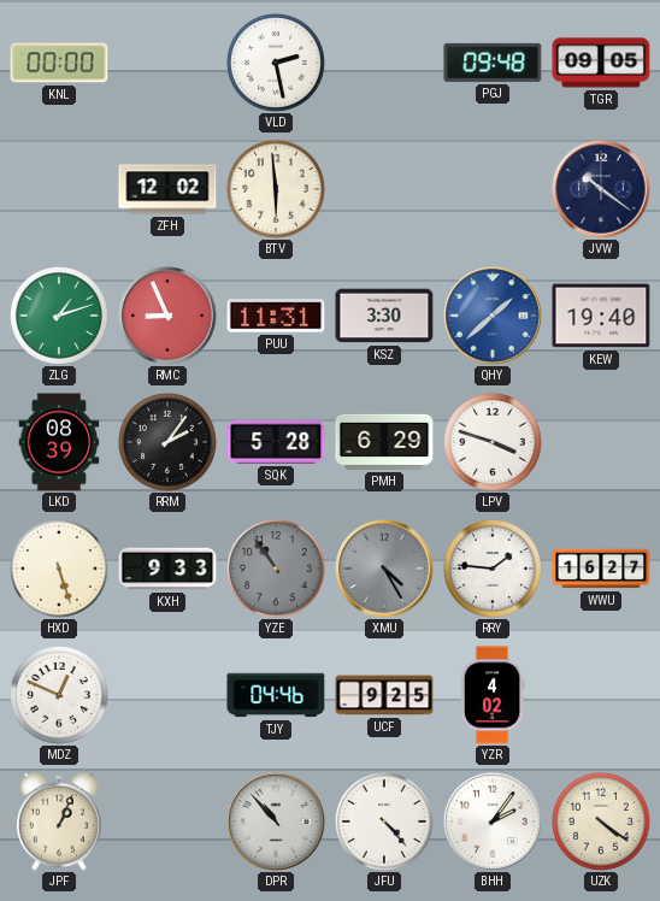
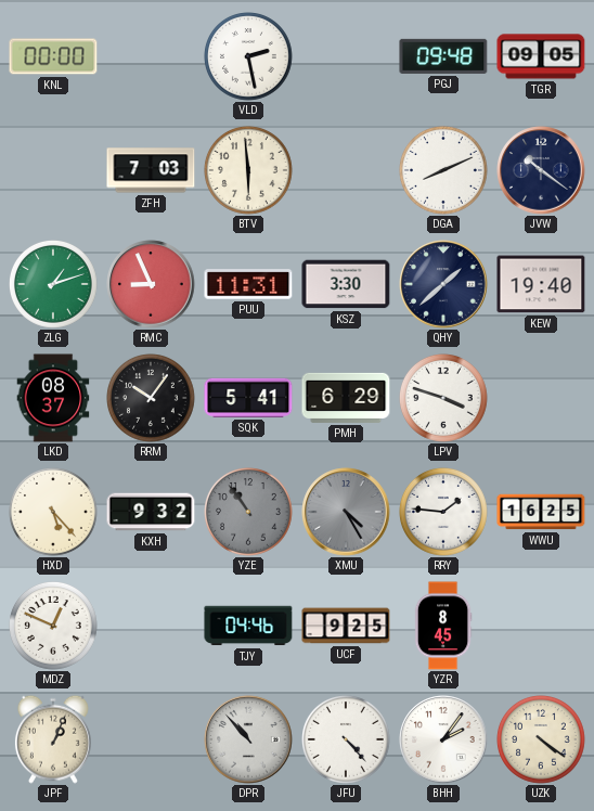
ZFH: 12:02 -> 7:03
DGA: none -> 8:11
QHY dial: blue -> navy
LKD: 08:39 -> 08:37
RRM: 2:06 -> 10:06
SQK: 5:28 -> 5:41
HXD: 5:27 -> 5:23
KXH: 9:33 -> 9:32
WWU: 16:27 -> 16:25
YZR: 4:02 -> 8:45
